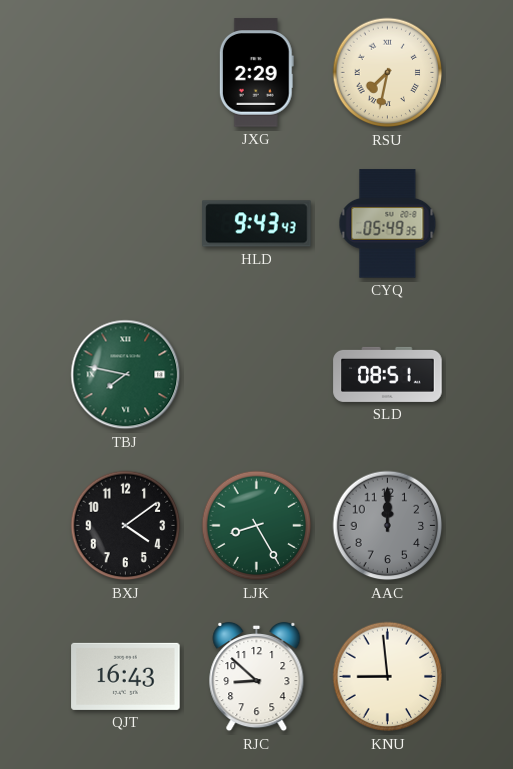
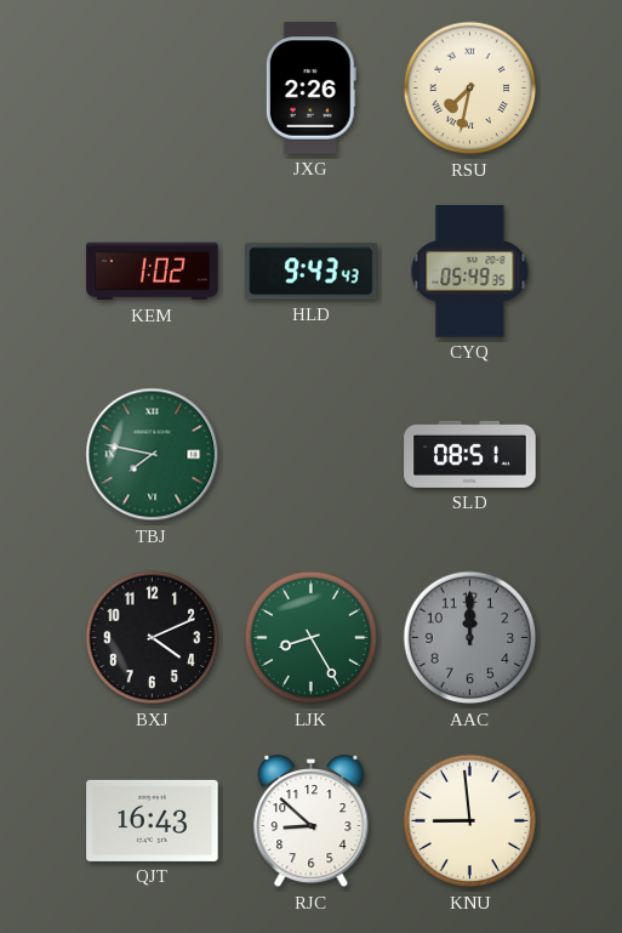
JXG: 2:29 -> 2:26
KEM: none -> 1:02
BXJ: 4:09 -> 4:11
